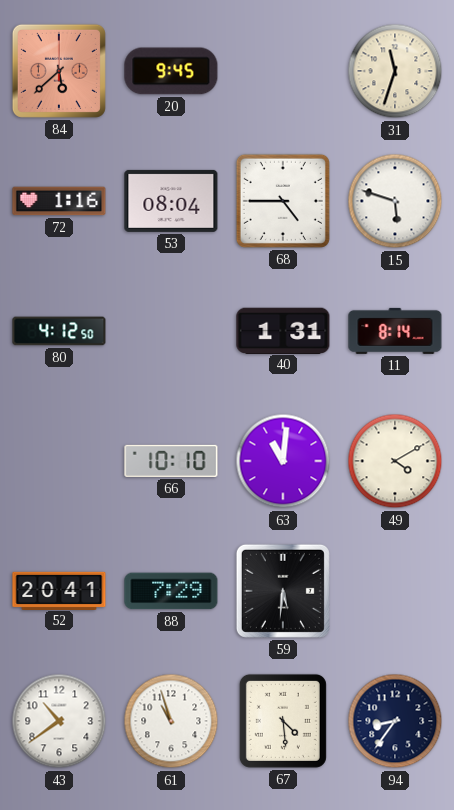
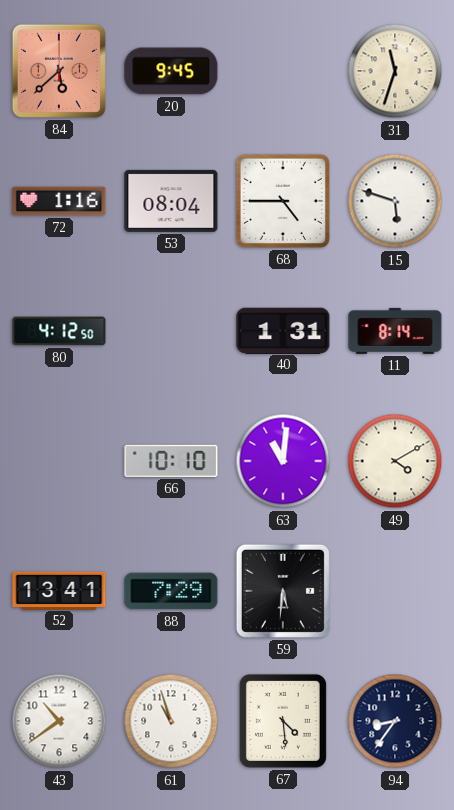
52: 20:41 -> 13:41
